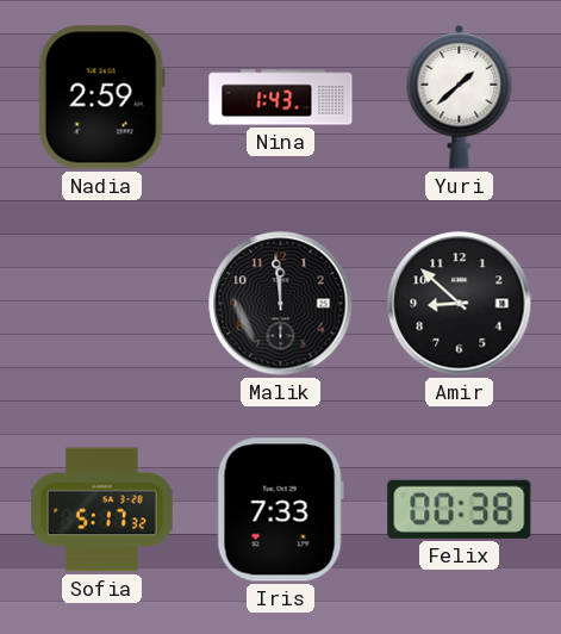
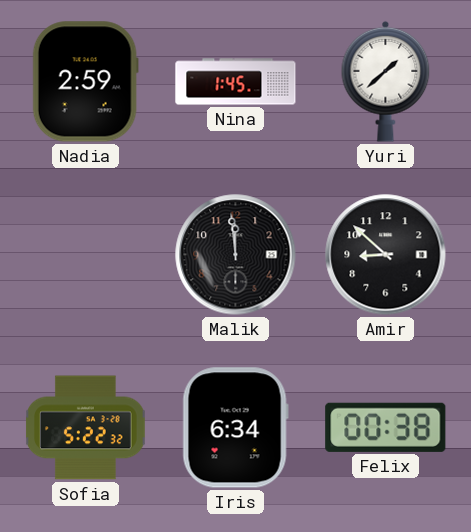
Nina: 1:43 -> 1:45
Sofia: 5:17 -> 5:22
Iris: 7:33 -> 6:34
